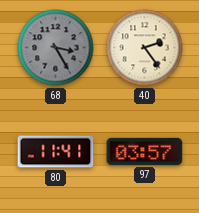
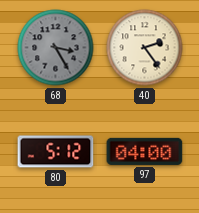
80: 11:41 -> 5:12
97: 03:57 -> 04:00
